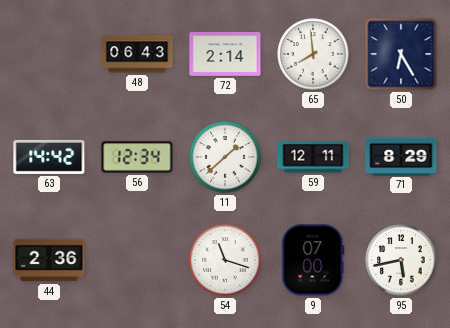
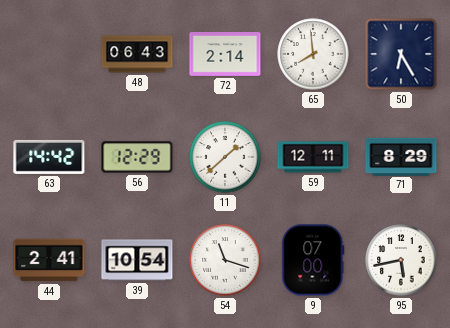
56: 12:34 -> 12:29
44: 2:36 -> 2:41
39: none -> 10:54
